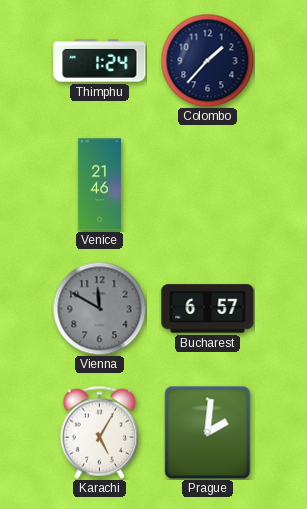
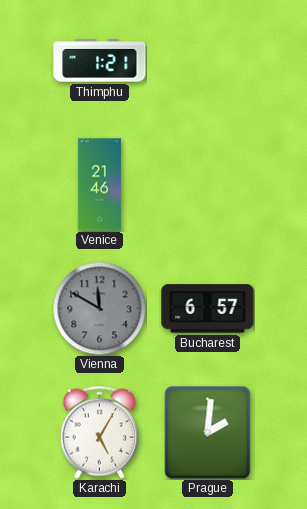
Thimphu: 1:24 -> 1:21
Colombo: 1:37 -> none
